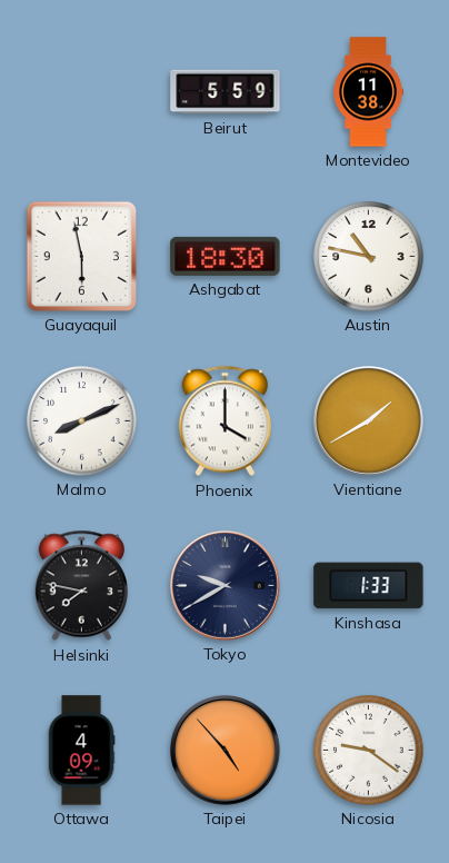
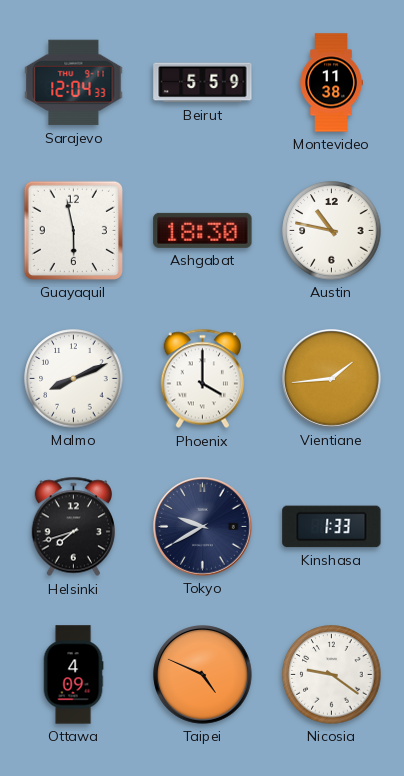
Sarajevo: none -> 12:04
Vientiane: 1:40 -> 1:44
Helsinki: 7:47 -> 7:42
Taipei: 4:53 -> 4:49
